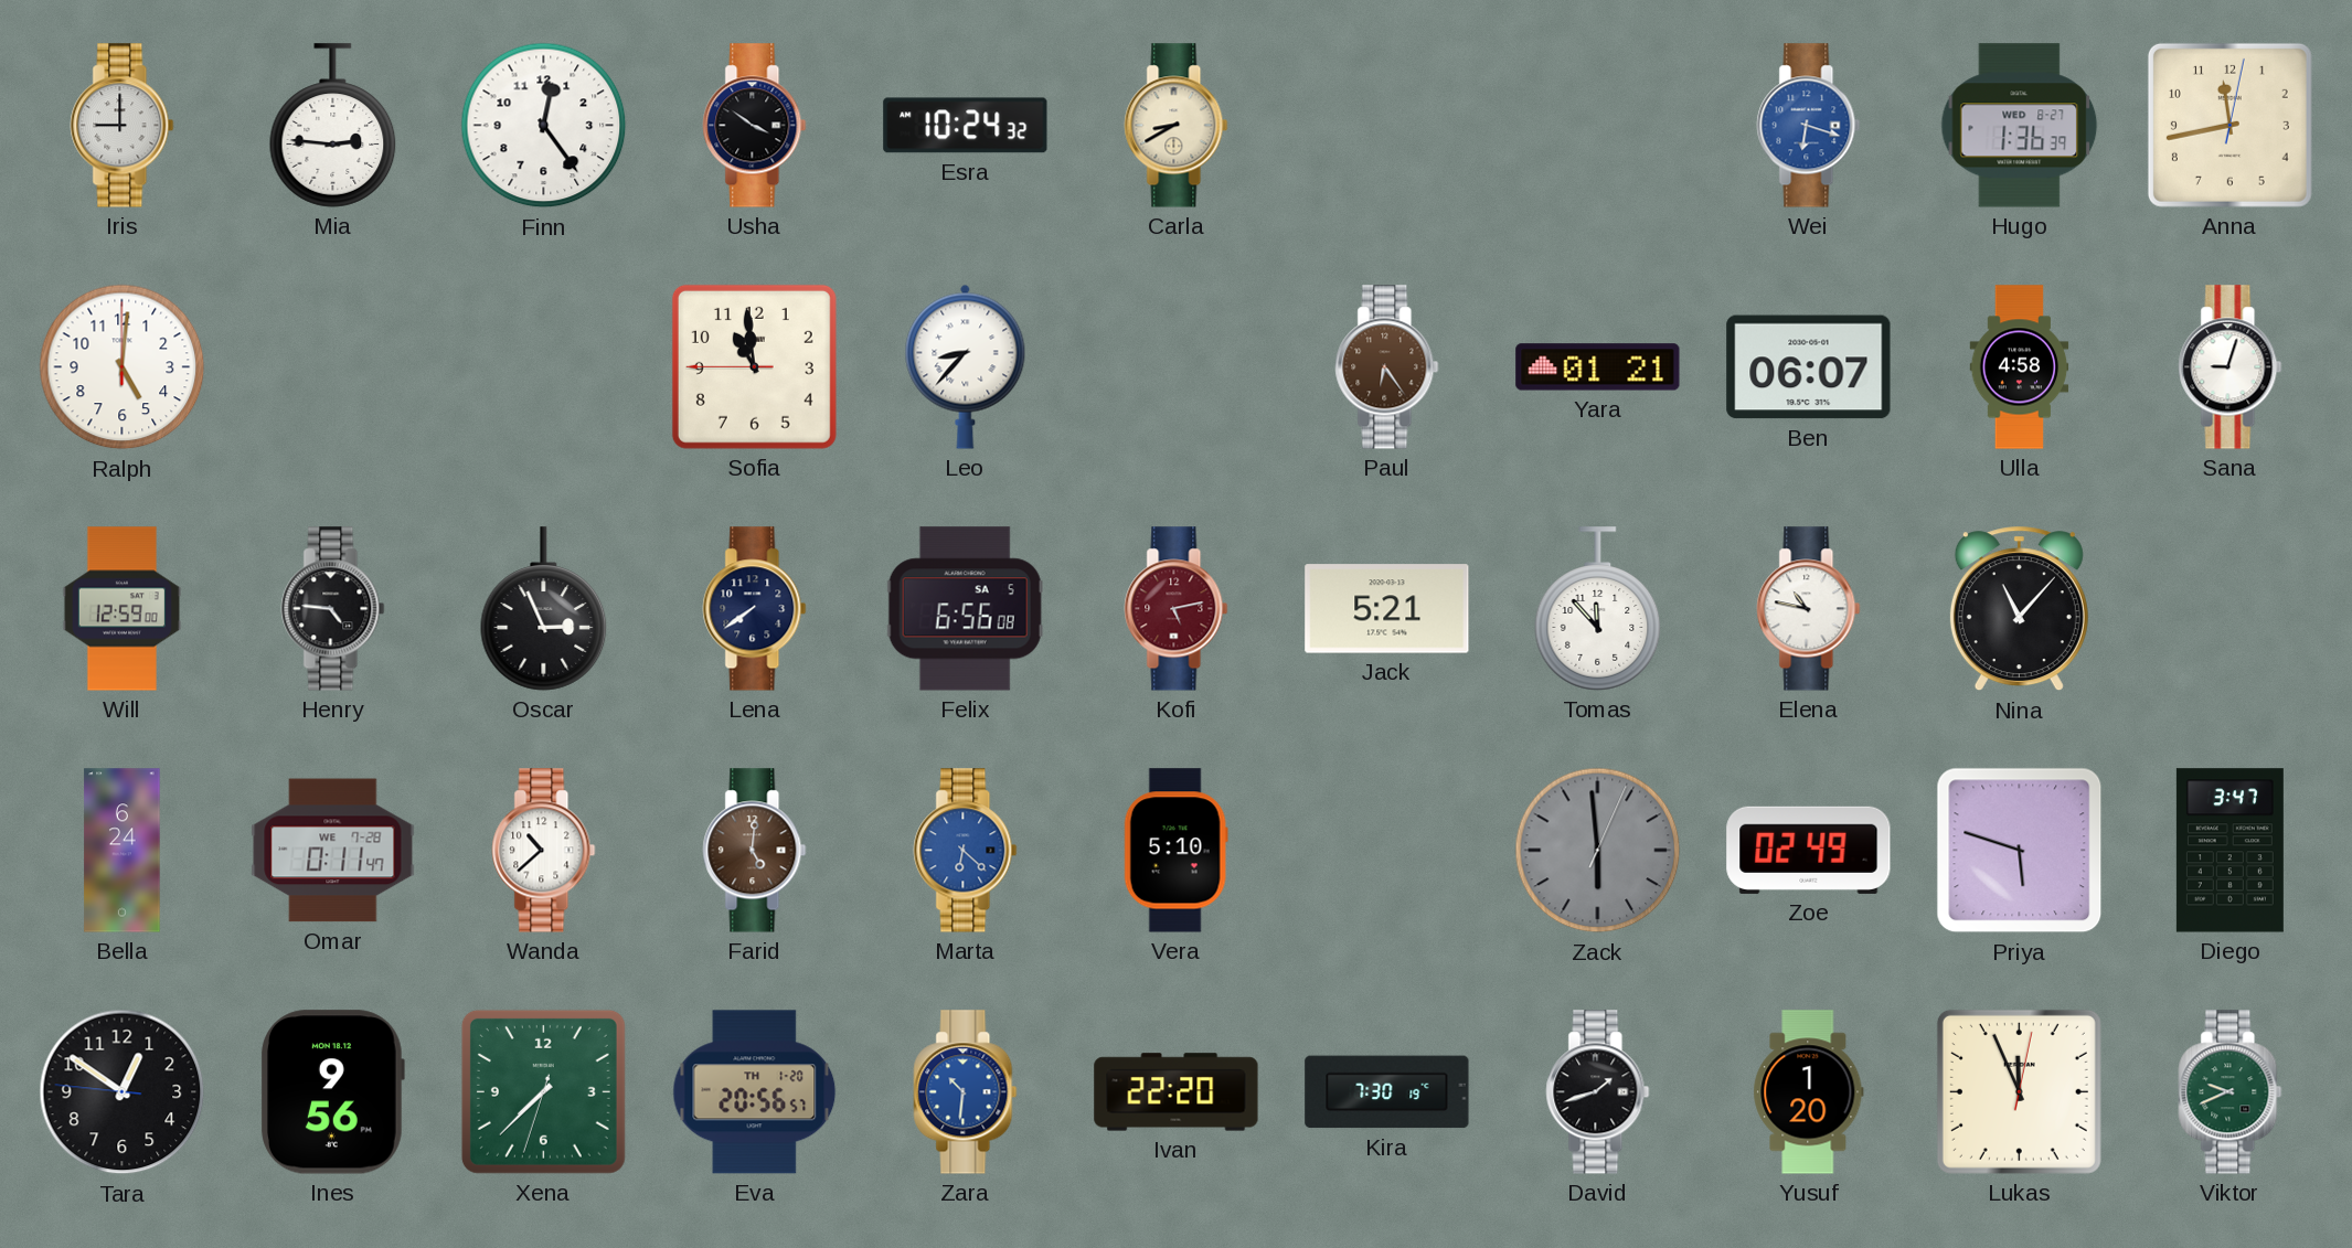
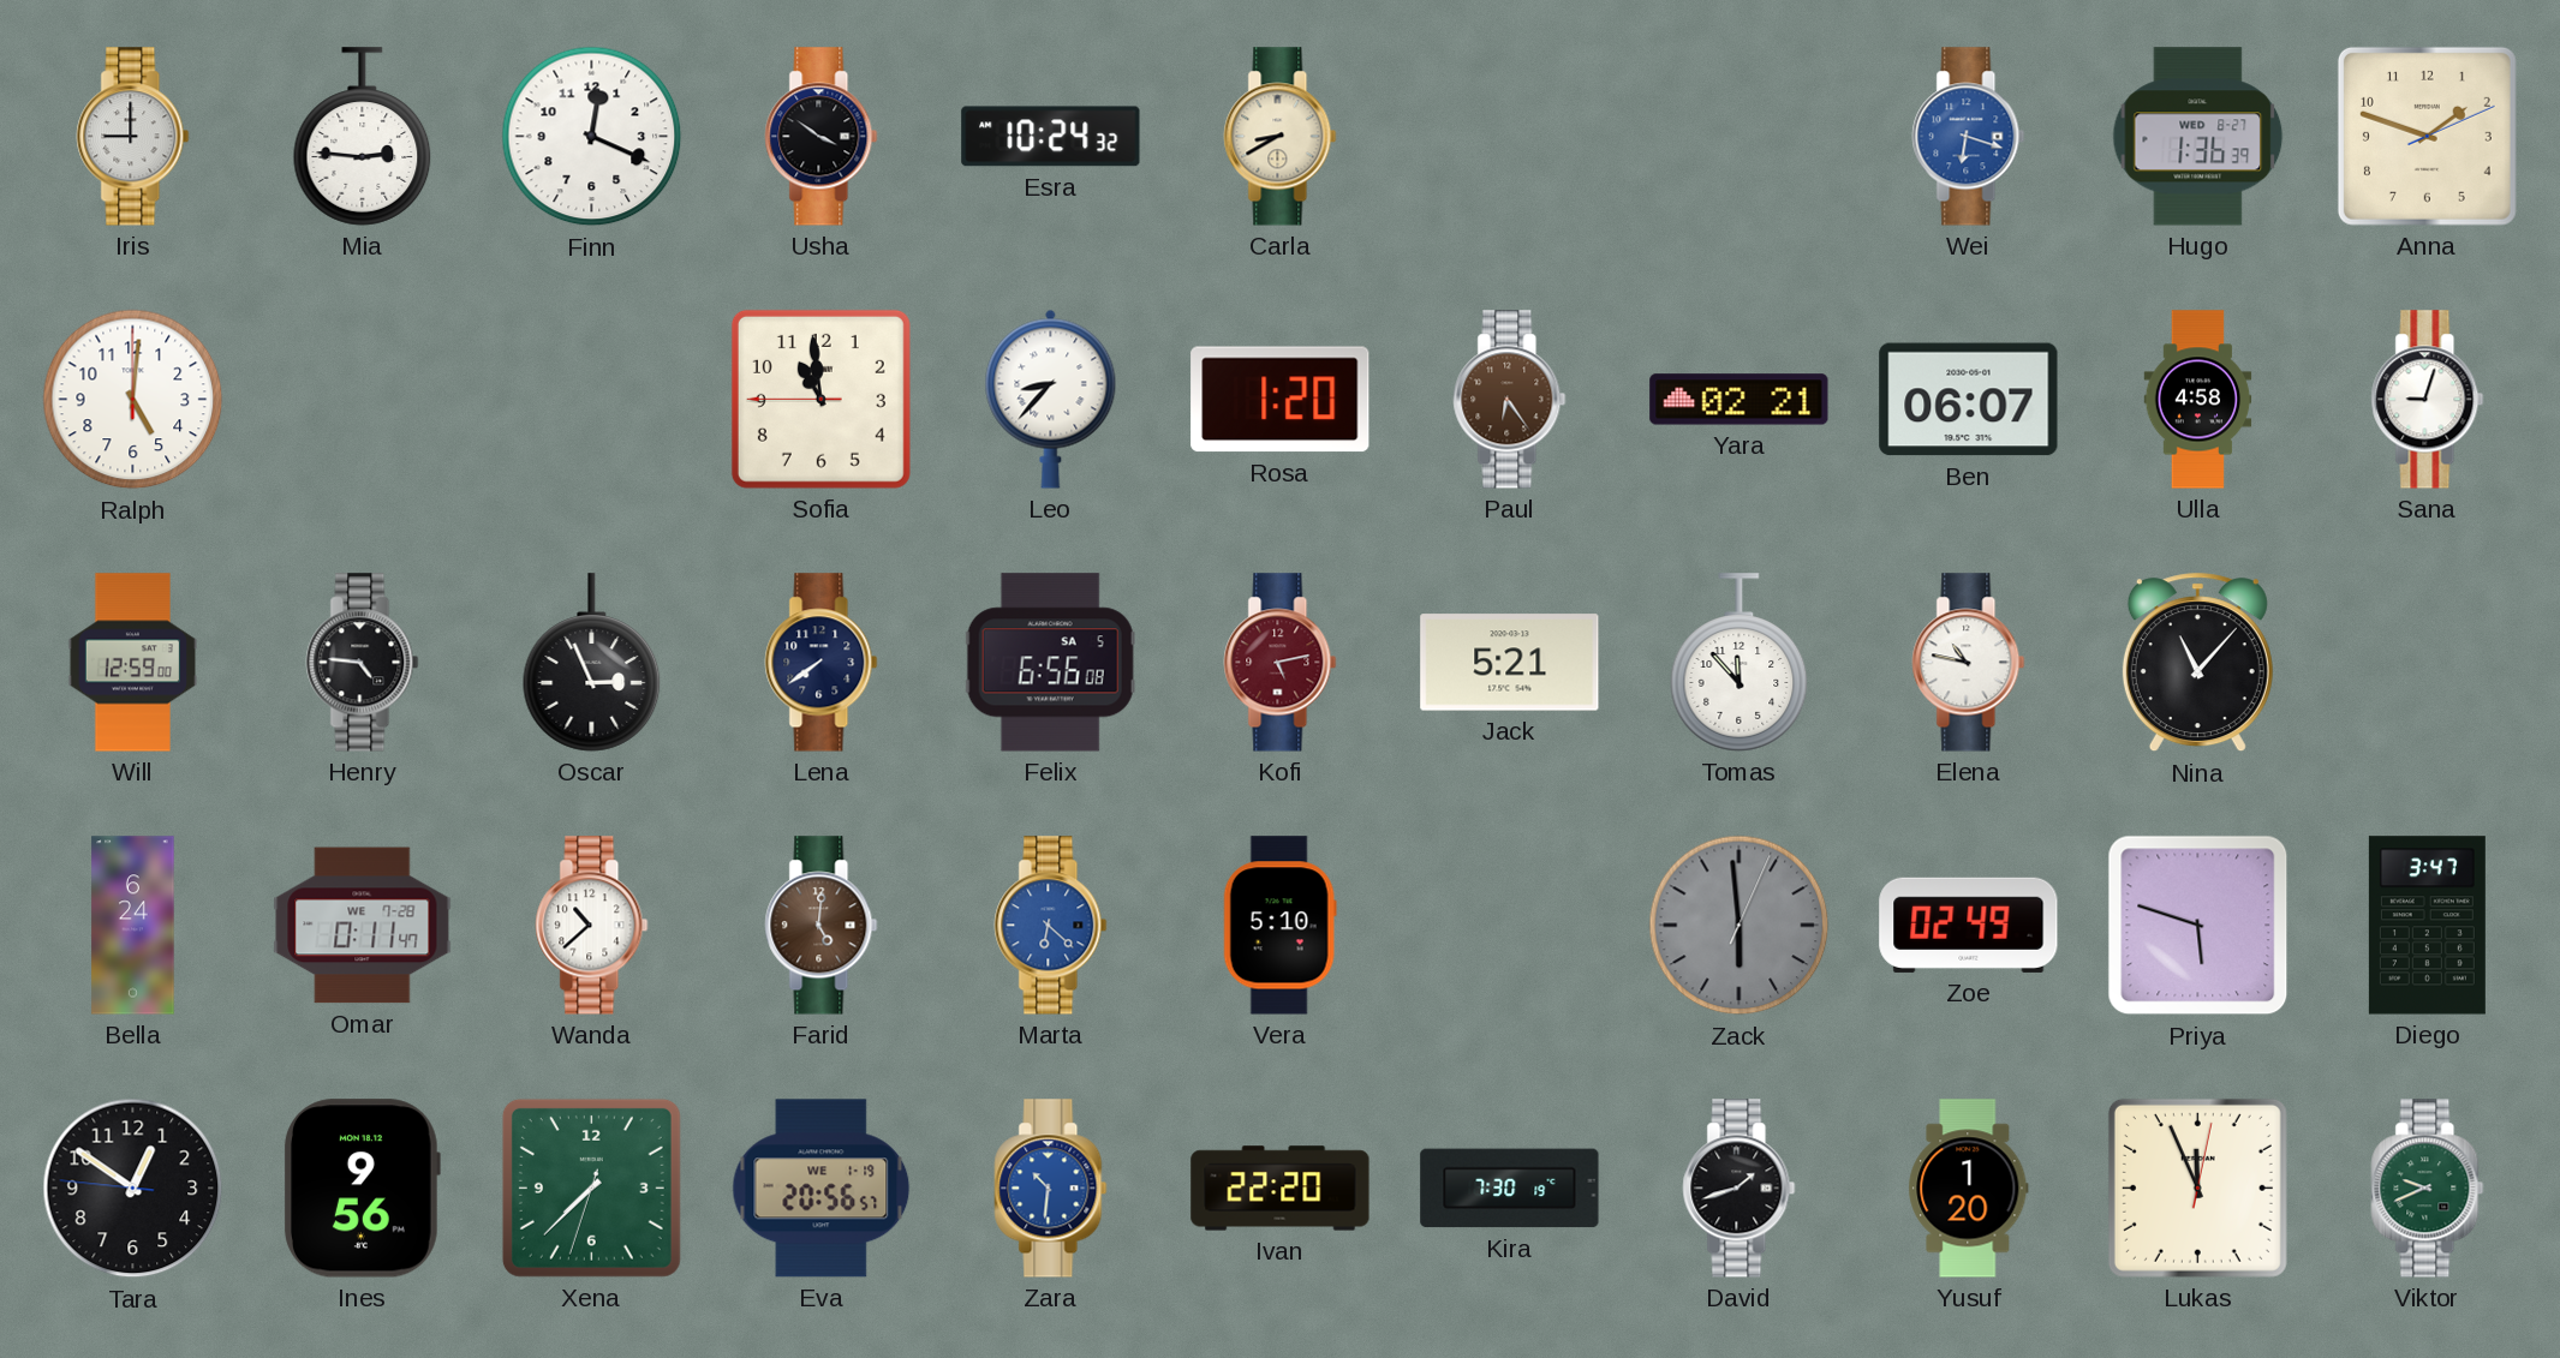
Finn: 12:24 -> 12:19
Anna: 11:43 -> 1:48
Rosa: none -> 1:20
Yara: 01:21 -> 02:21
Eva date: TH 1-20 -> WE 1-19
